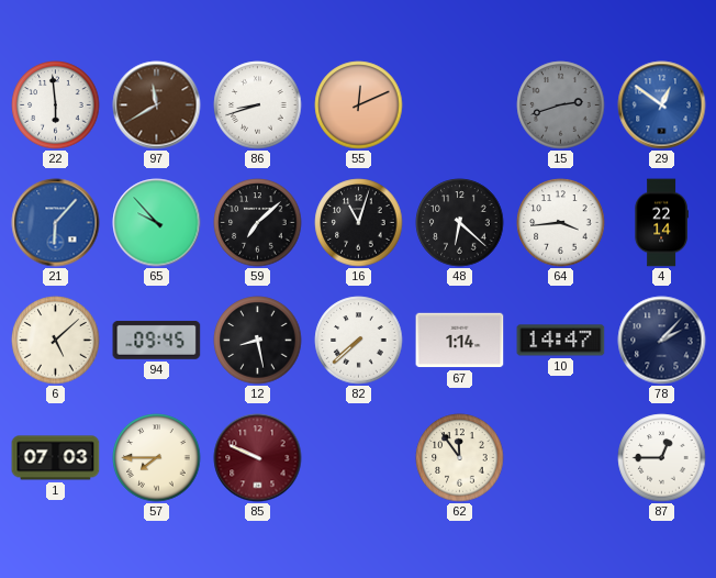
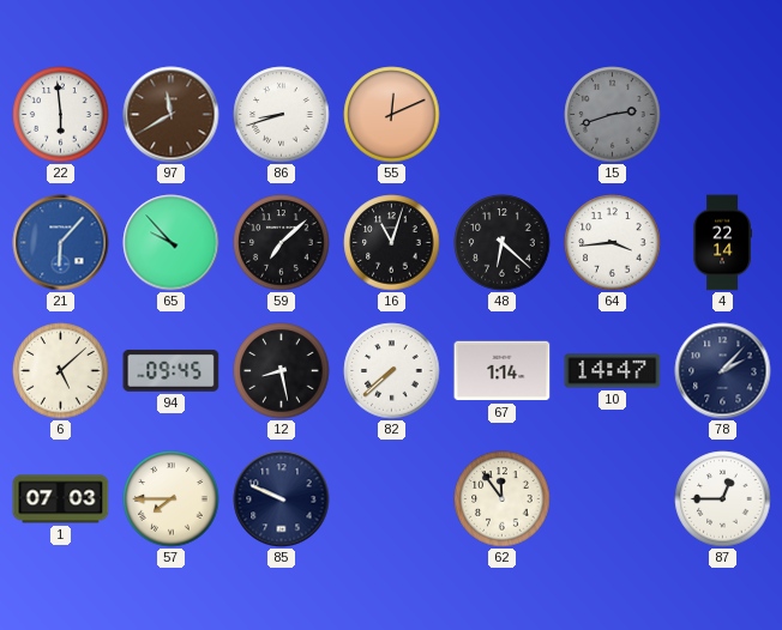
29: 12:51 -> none
85 dial: burgundy -> navy
